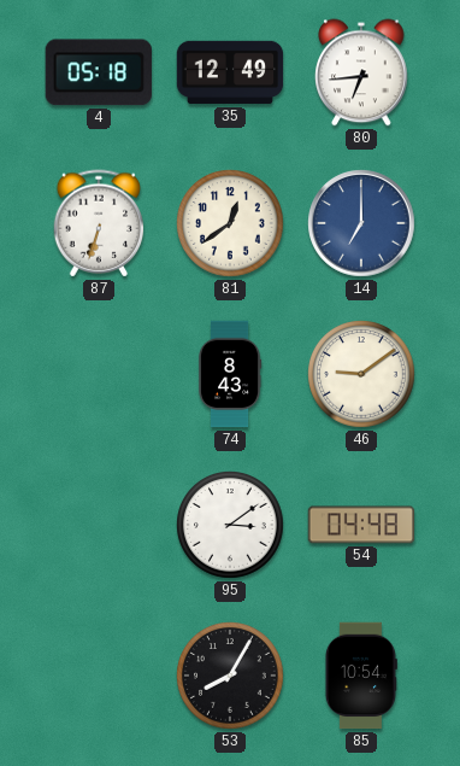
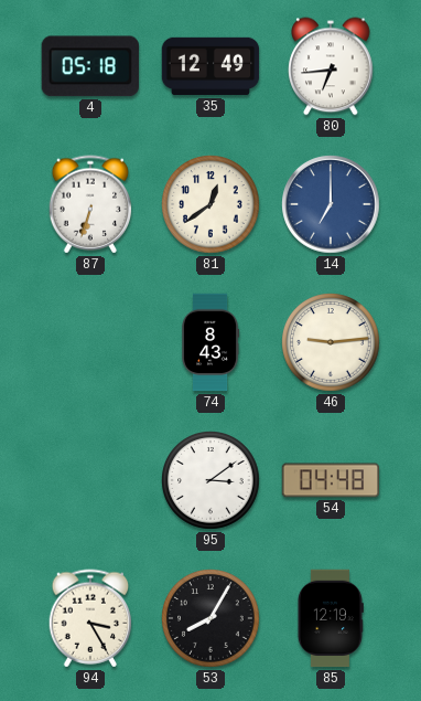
46: 9:09 -> 9:14
94: none -> 3:25
85: 10:54 -> 12:19
